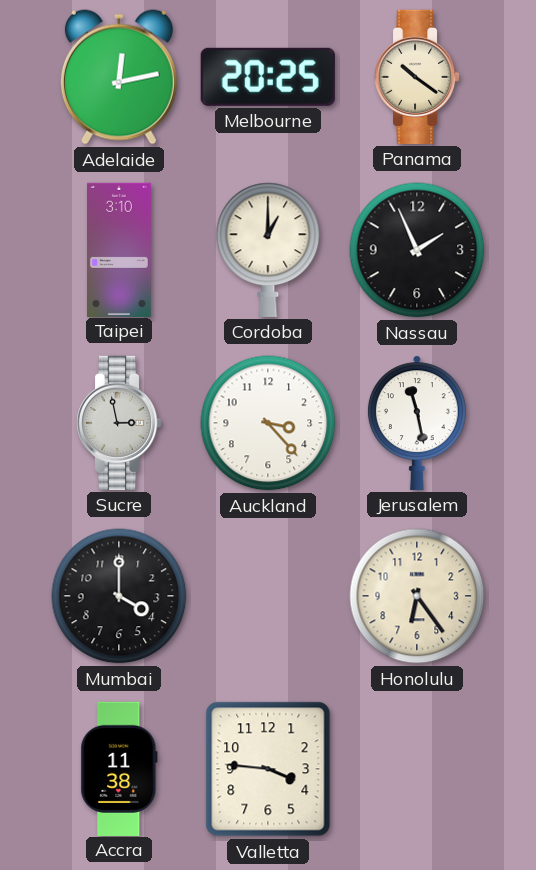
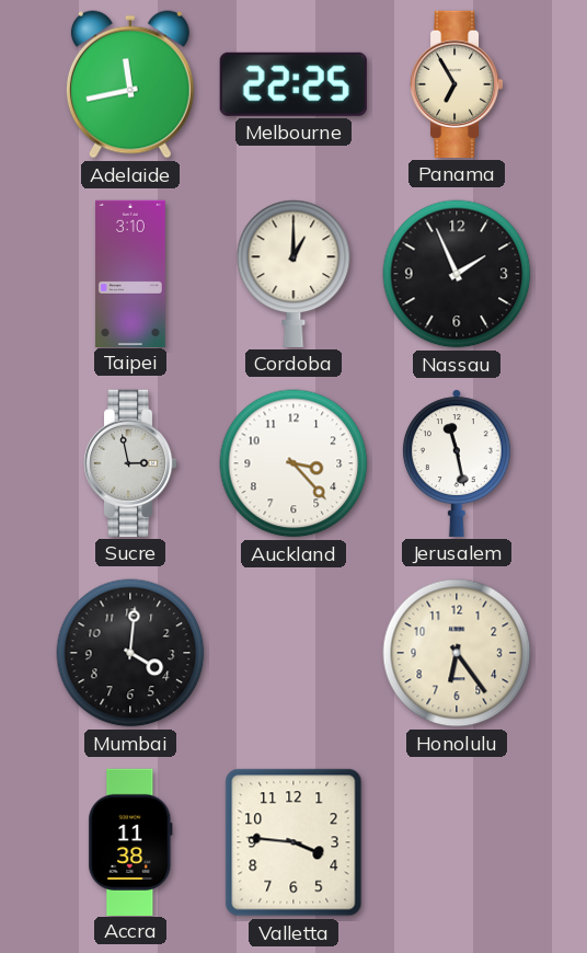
Adelaide: 12:13 -> 11:43
Melbourne: 20:25 -> 22:25
Panama: 10:21 -> 6:55
Mumbai: 4:00 -> 4:01
